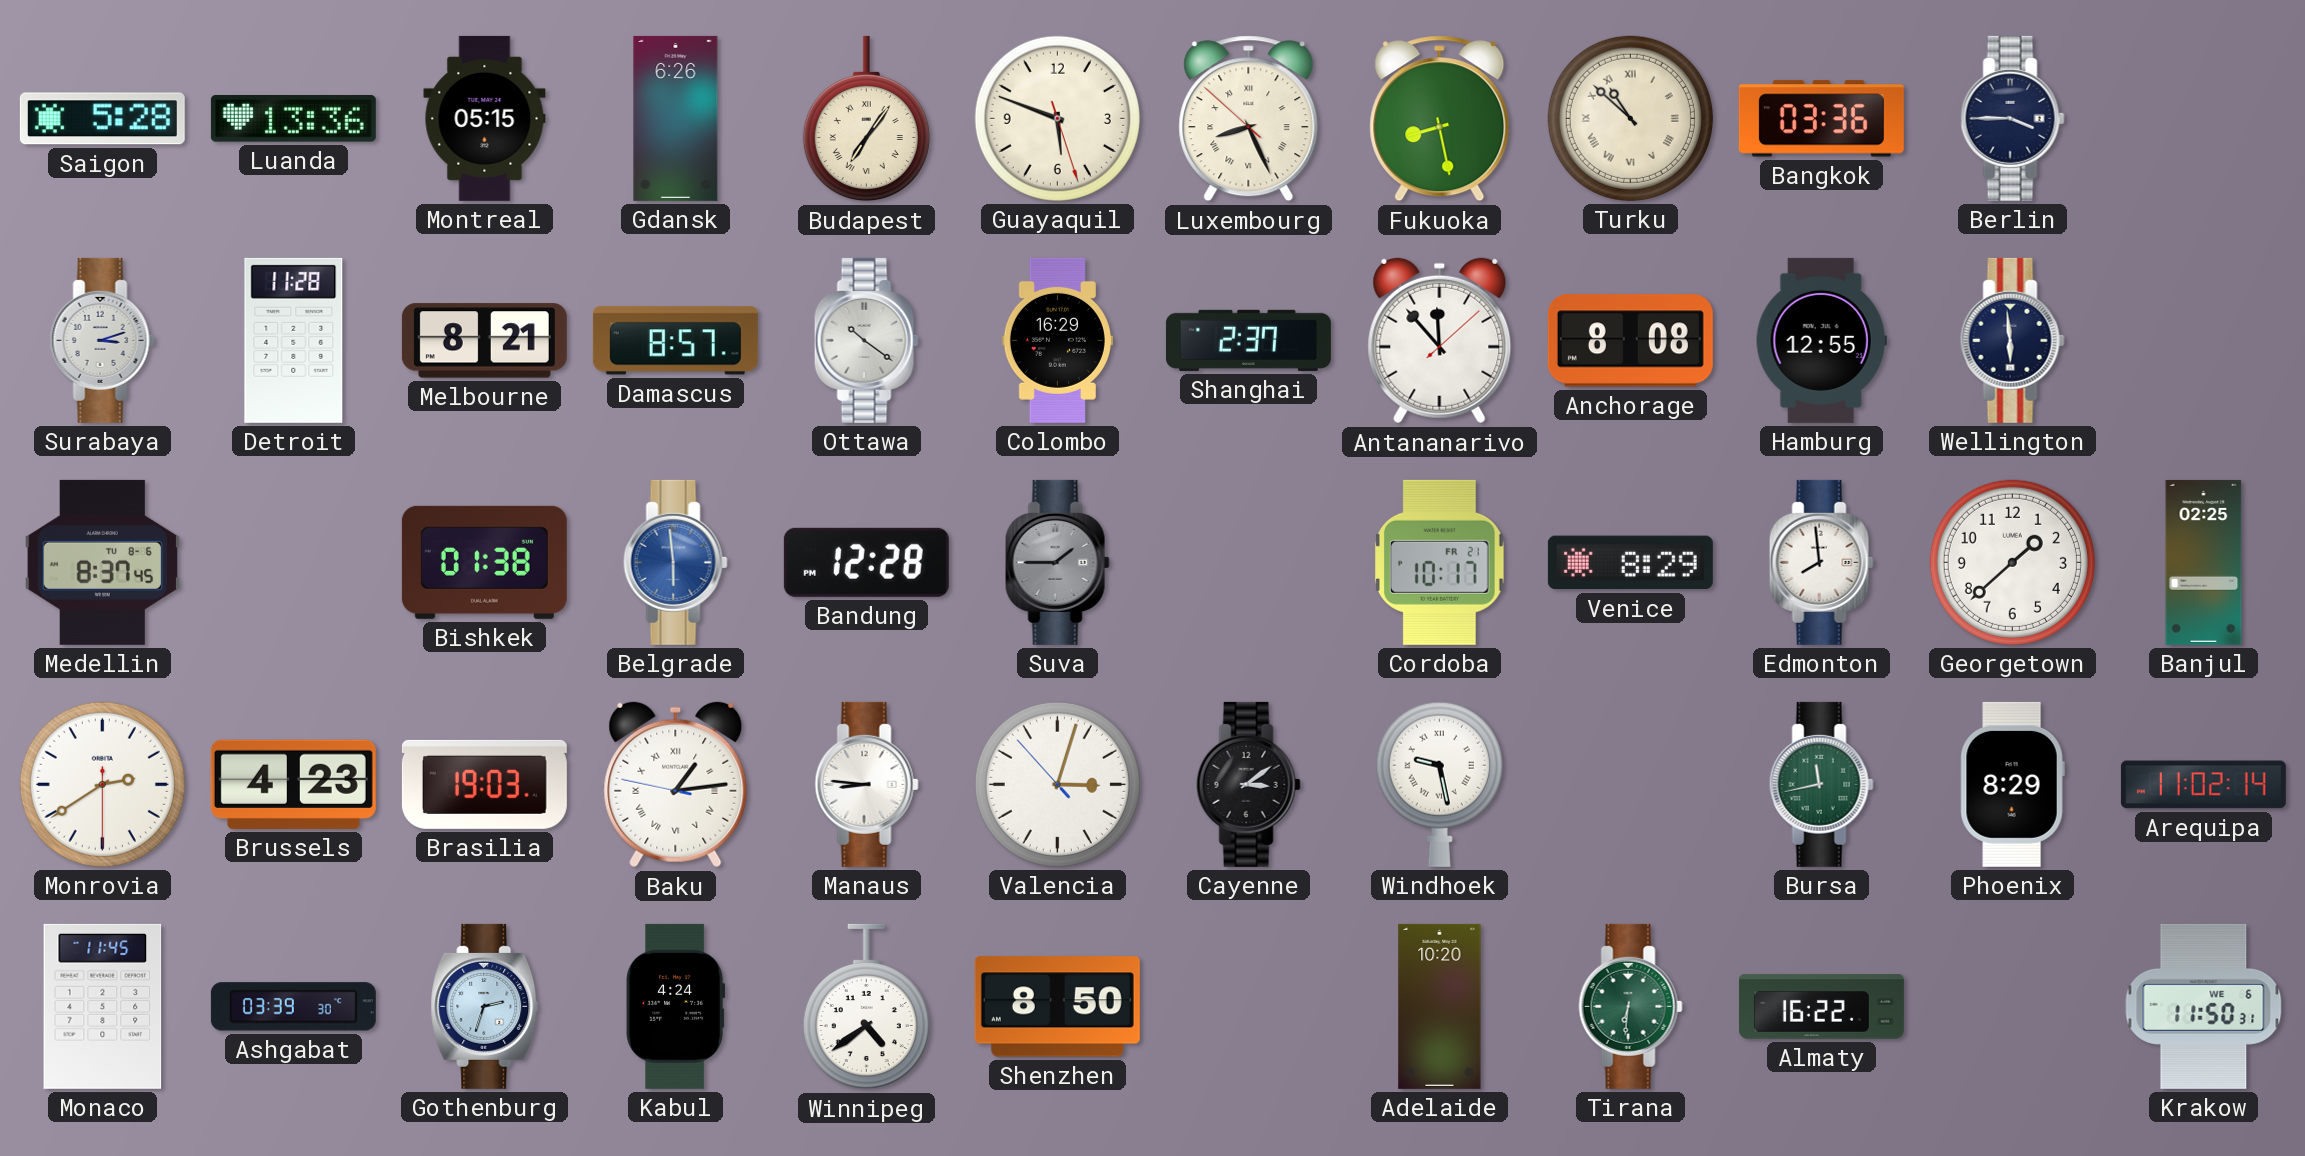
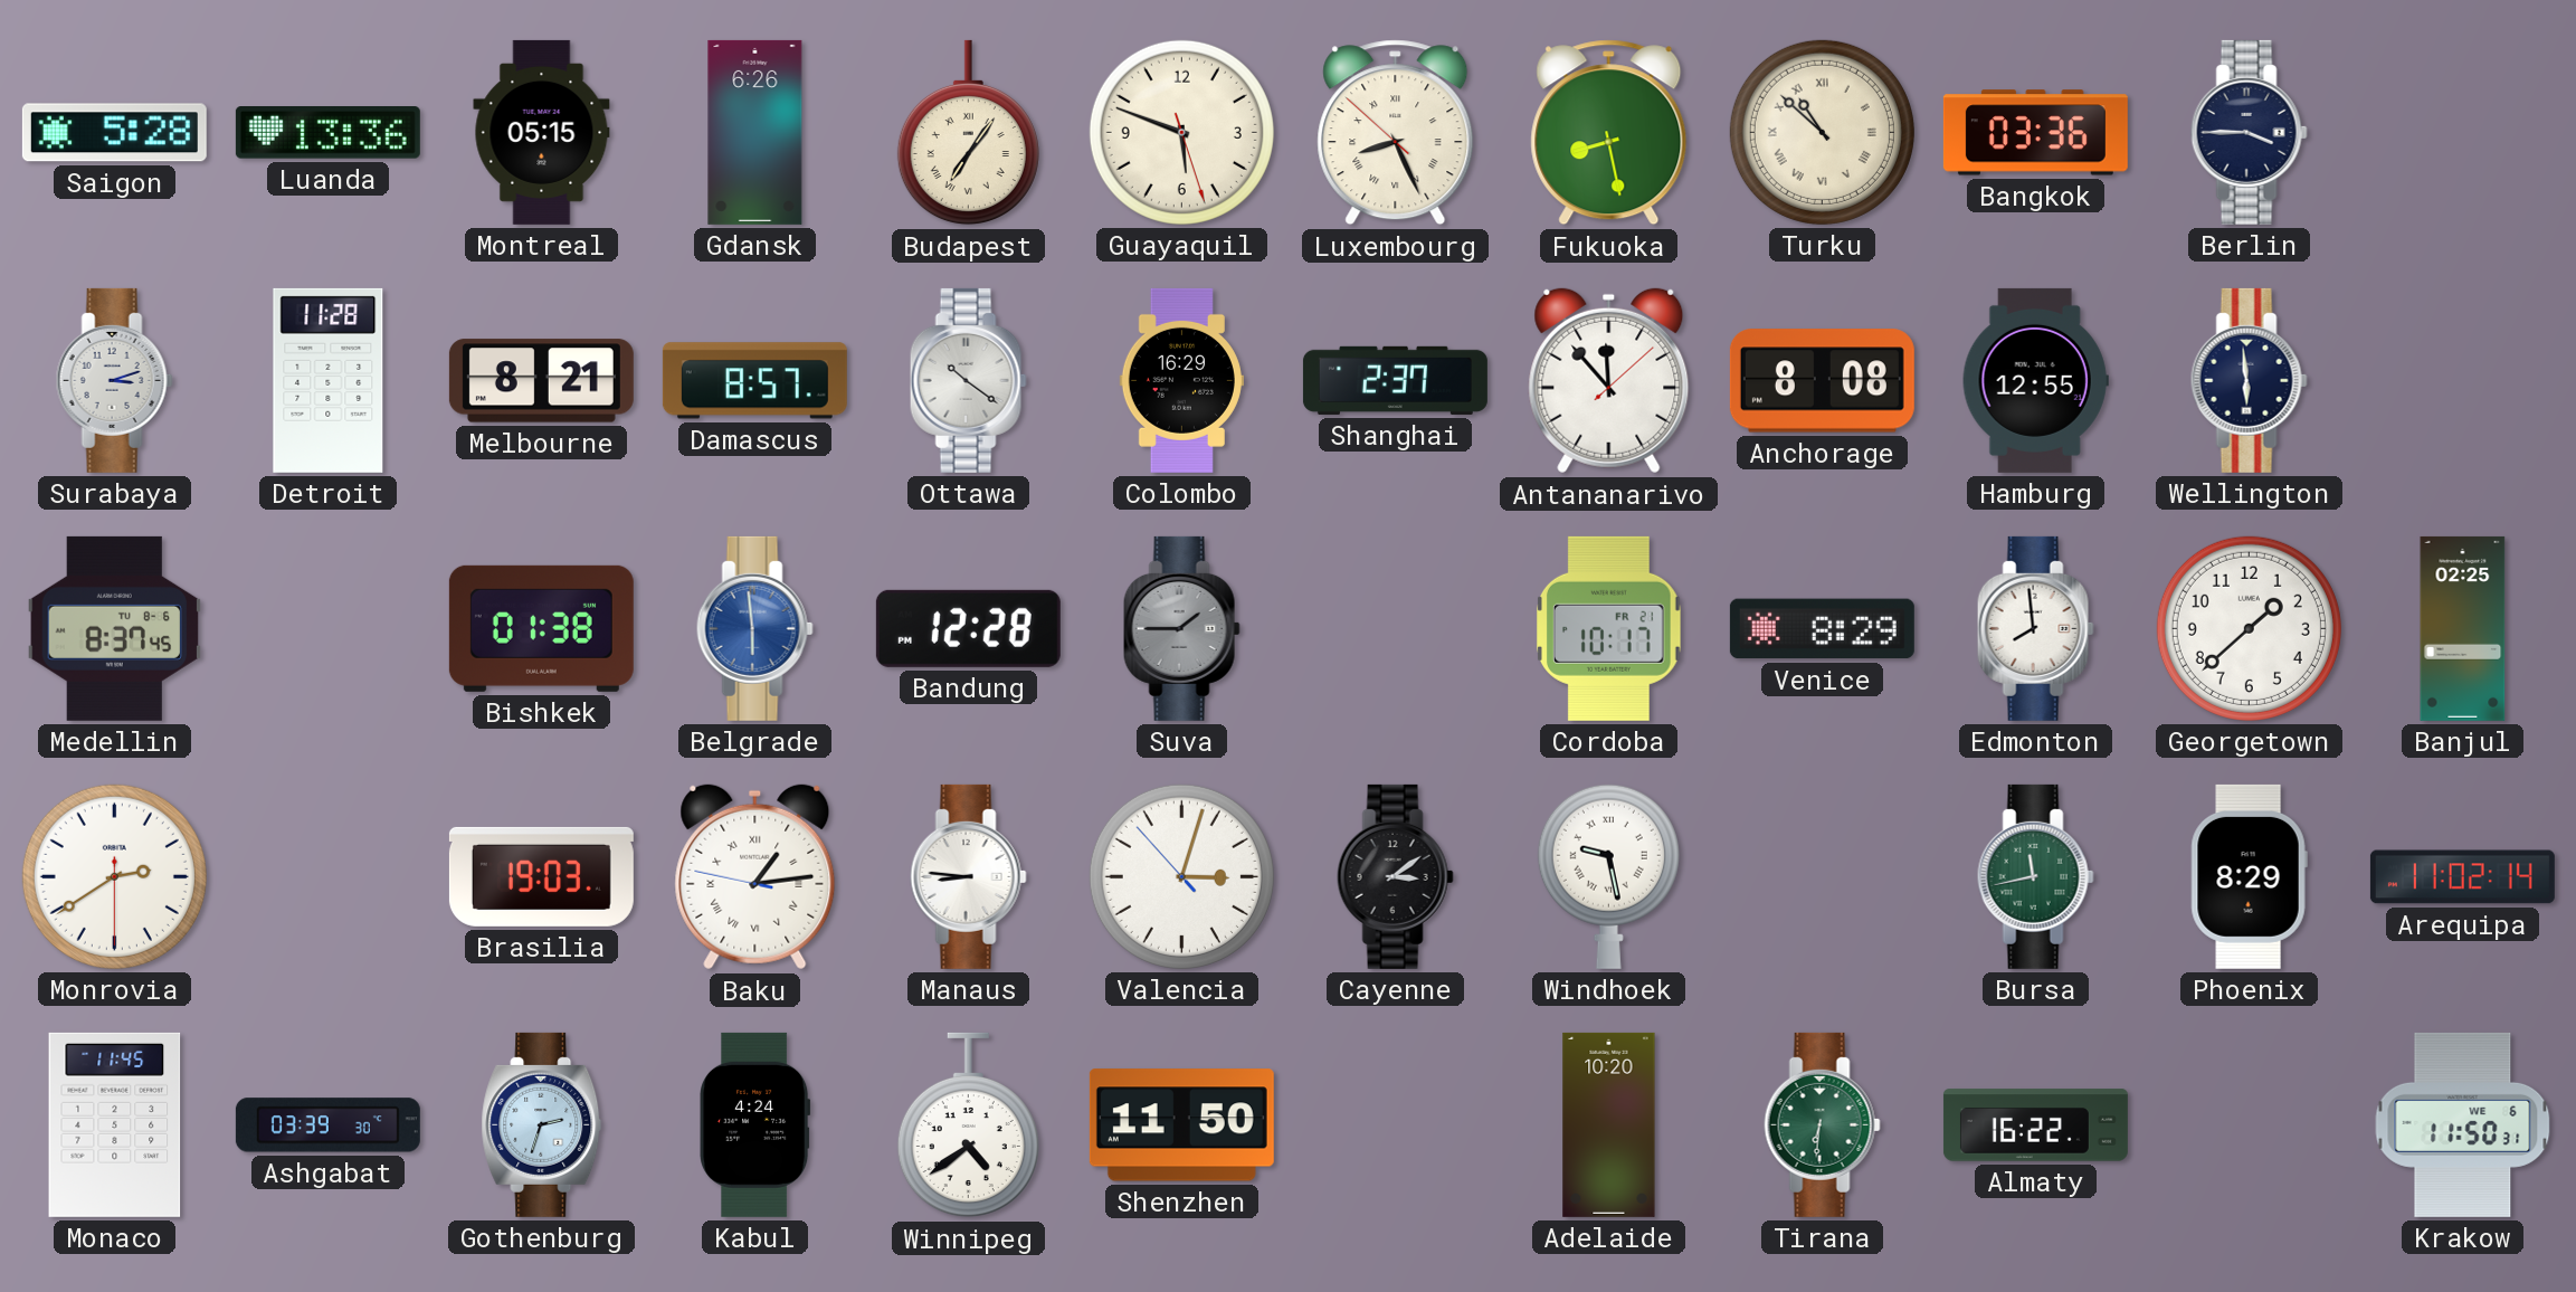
Brussels: 4:23 -> none
Shenzhen: 8:50 -> 11:50
